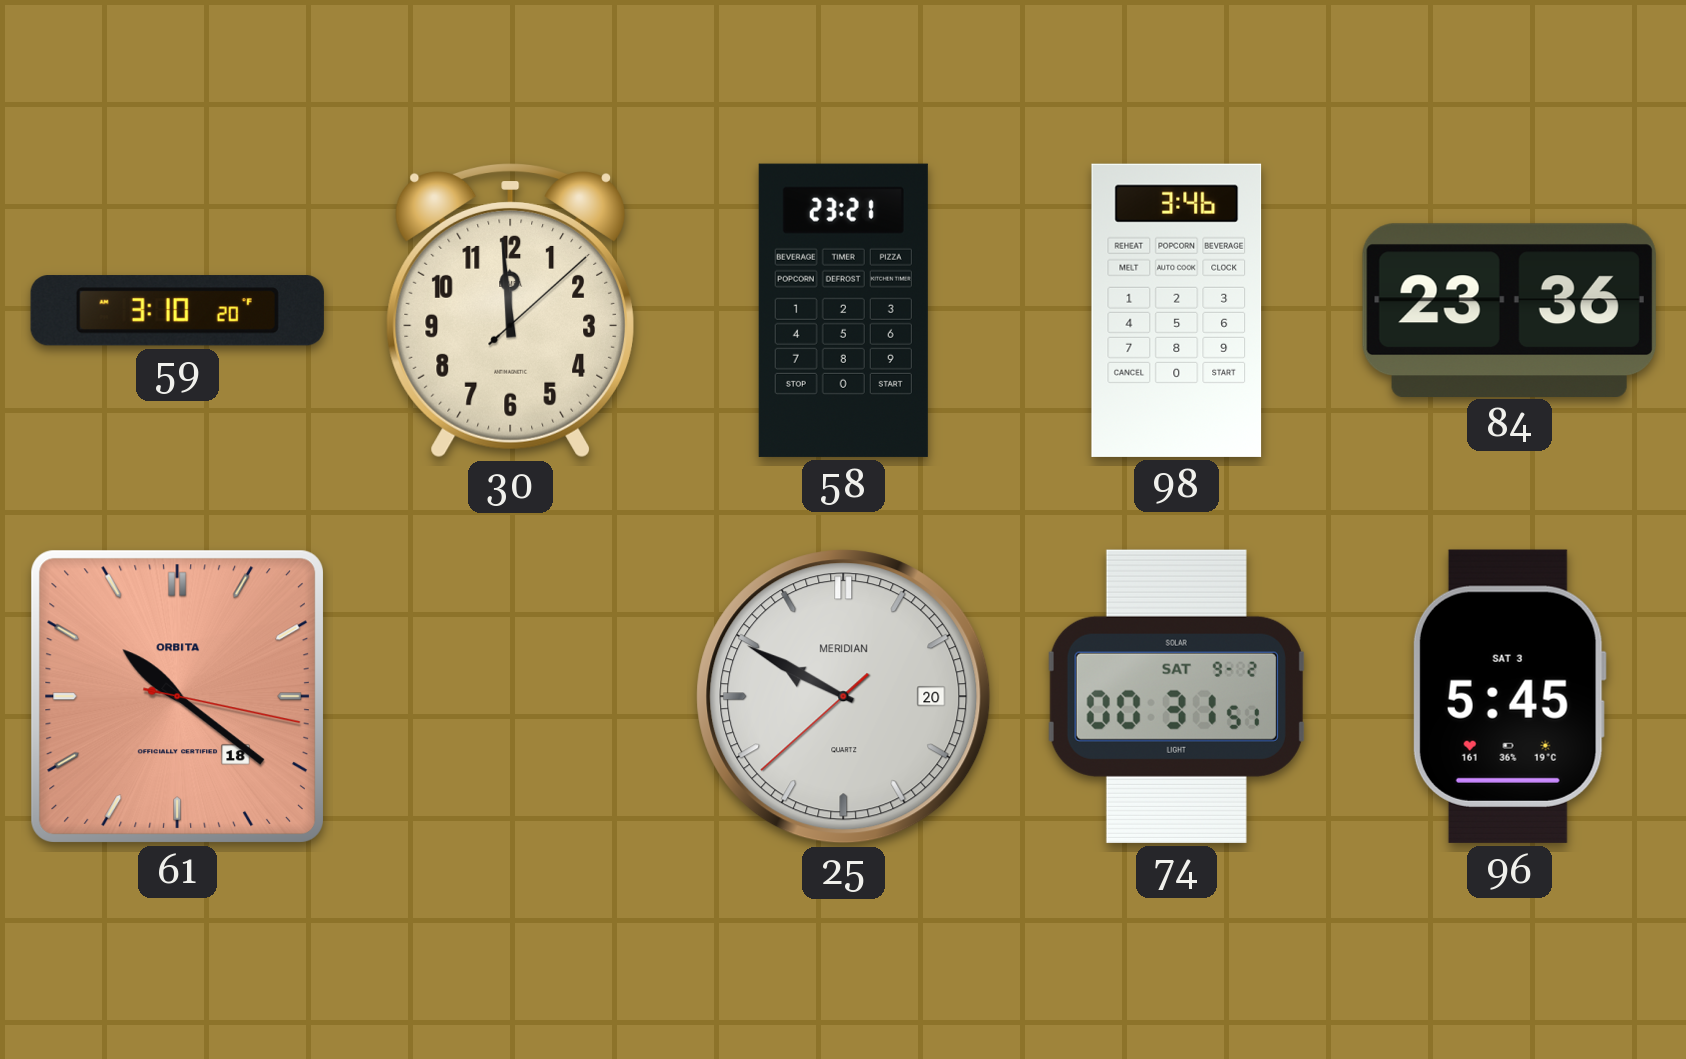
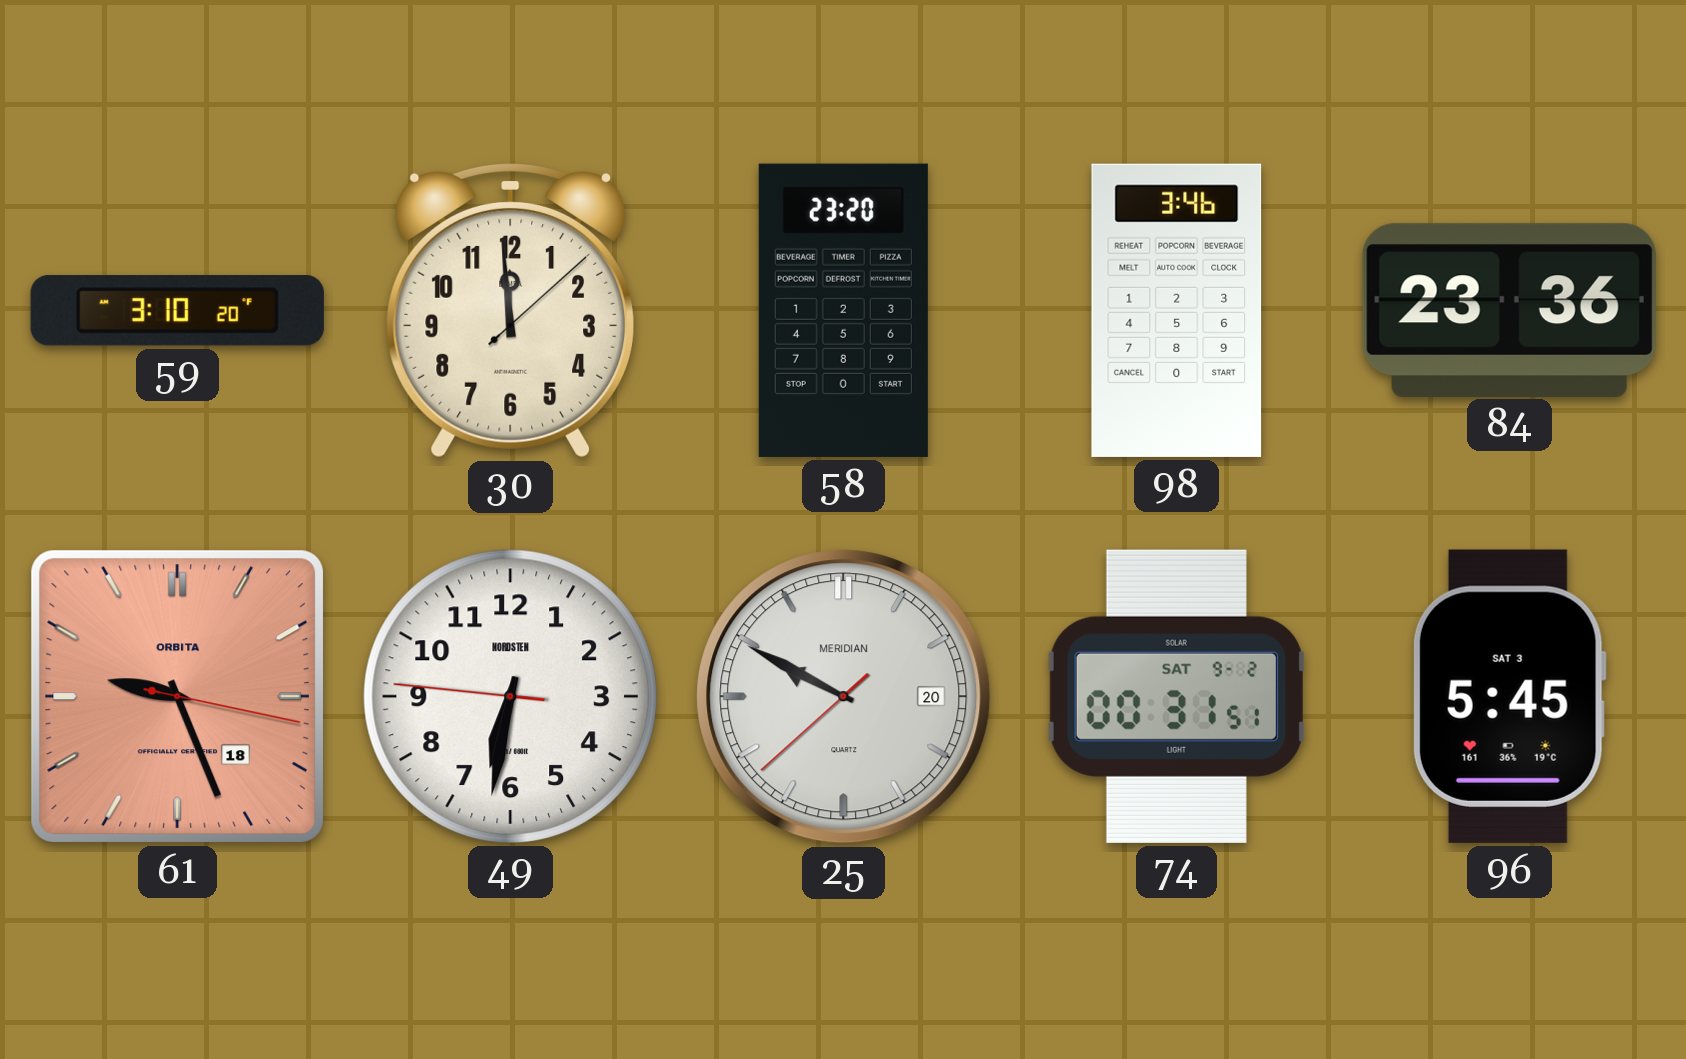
58: 23:21 -> 23:20
61: 10:21 -> 9:26
49: none -> 6:31
